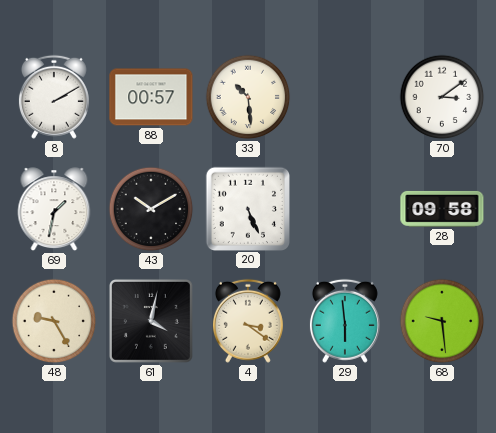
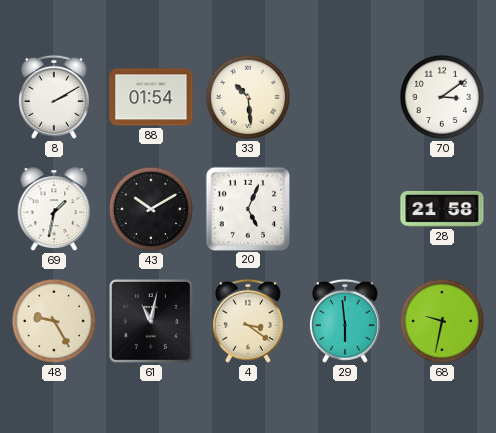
88: 00:57 -> 01:54
20: 5:26 -> 5:04
28: 09:58 -> 21:58
61: 4:02 -> 11:02
68: 9:29 -> 9:32
